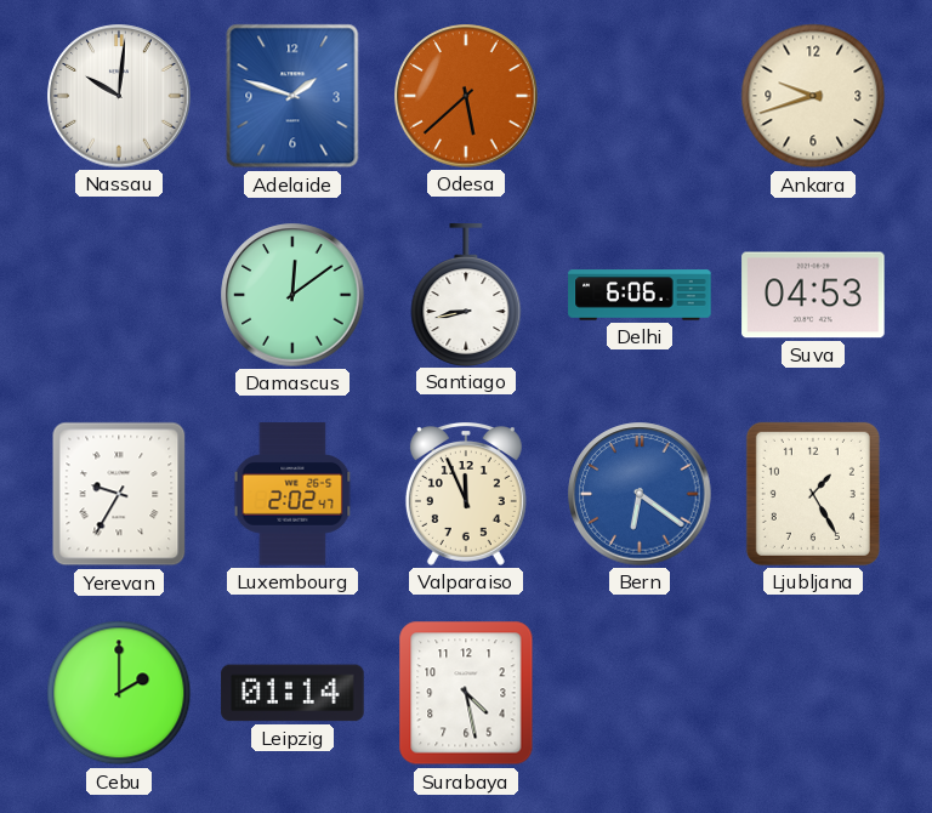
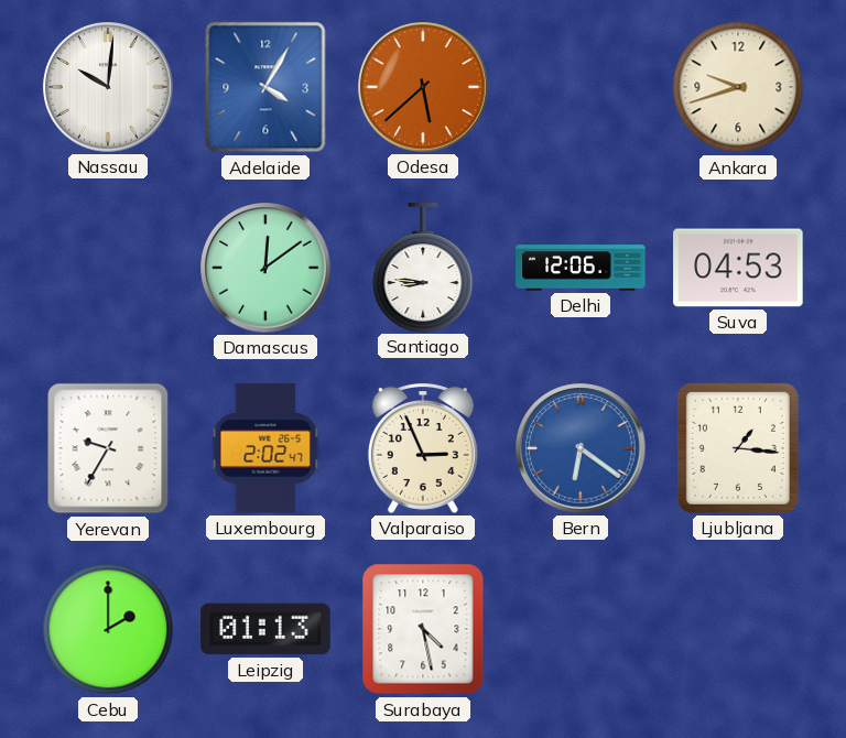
Adelaide: 1:48 -> 4:05
Santiago: 8:43 -> 8:46
Delhi: 6:06 -> 12:06
Valparaiso: 11:56 -> 2:56
Ljubljana: 1:25 -> 1:16
Leipzig: 01:14 -> 01:13
